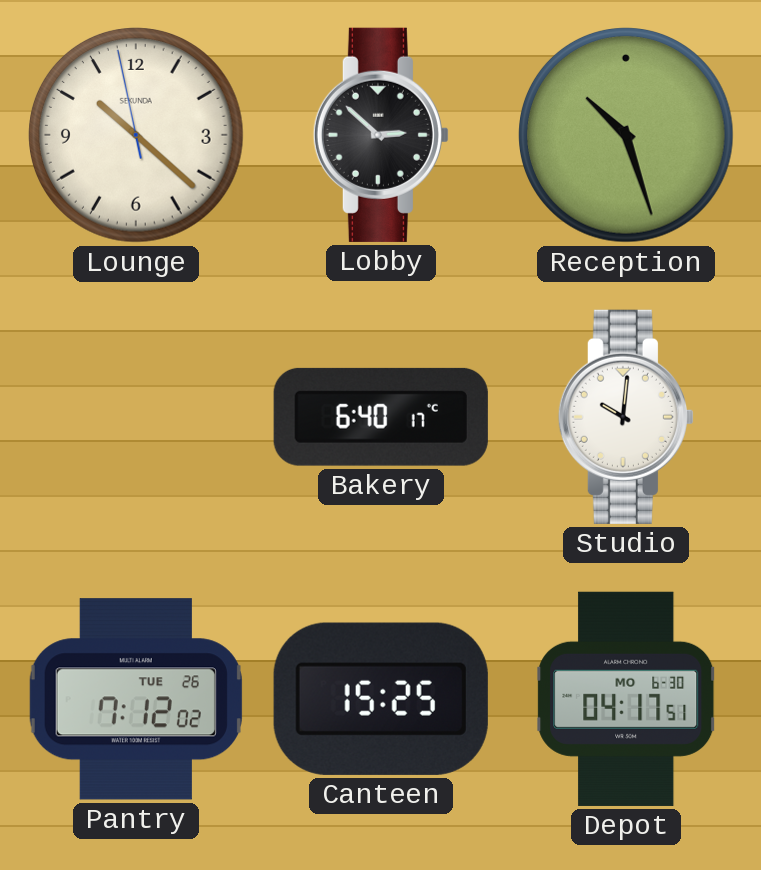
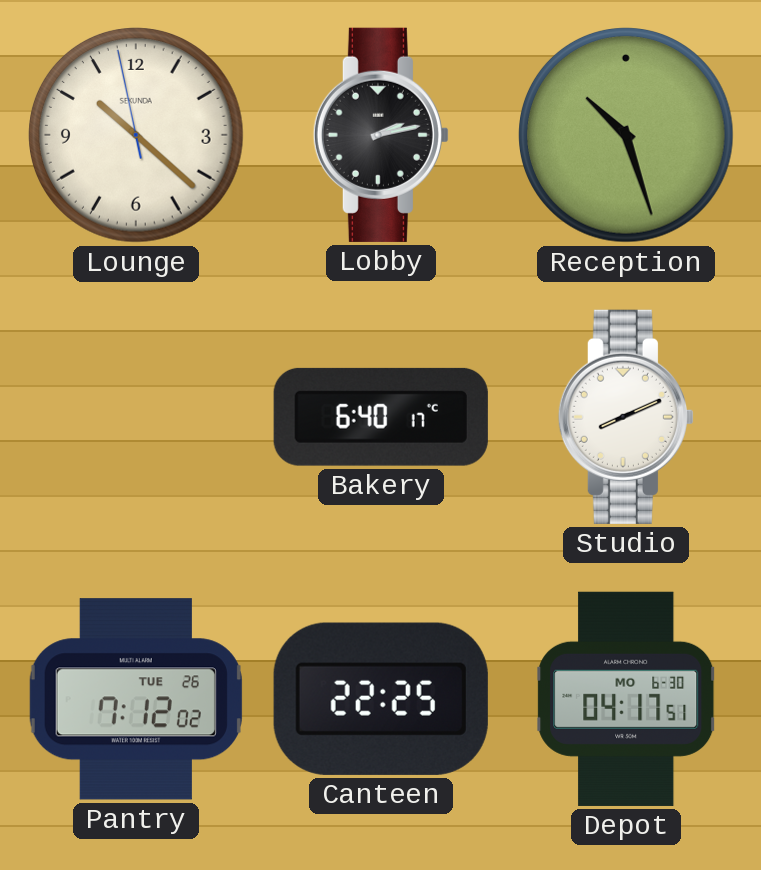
Lobby: 2:52 -> 2:13
Studio: 10:01 -> 8:11
Canteen: 15:25 -> 22:25
